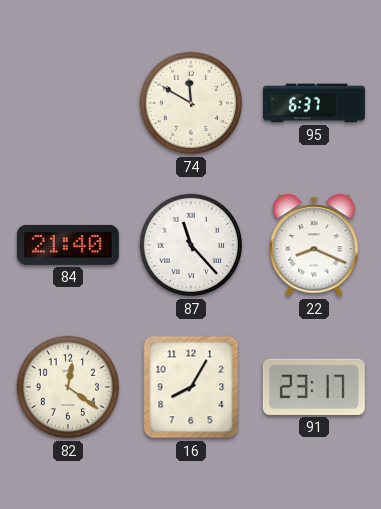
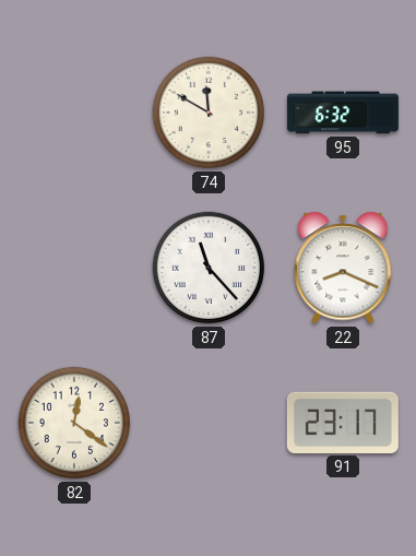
95: 6:37 -> 6:32
84: 21:40 -> none
16: 8:05 -> none
